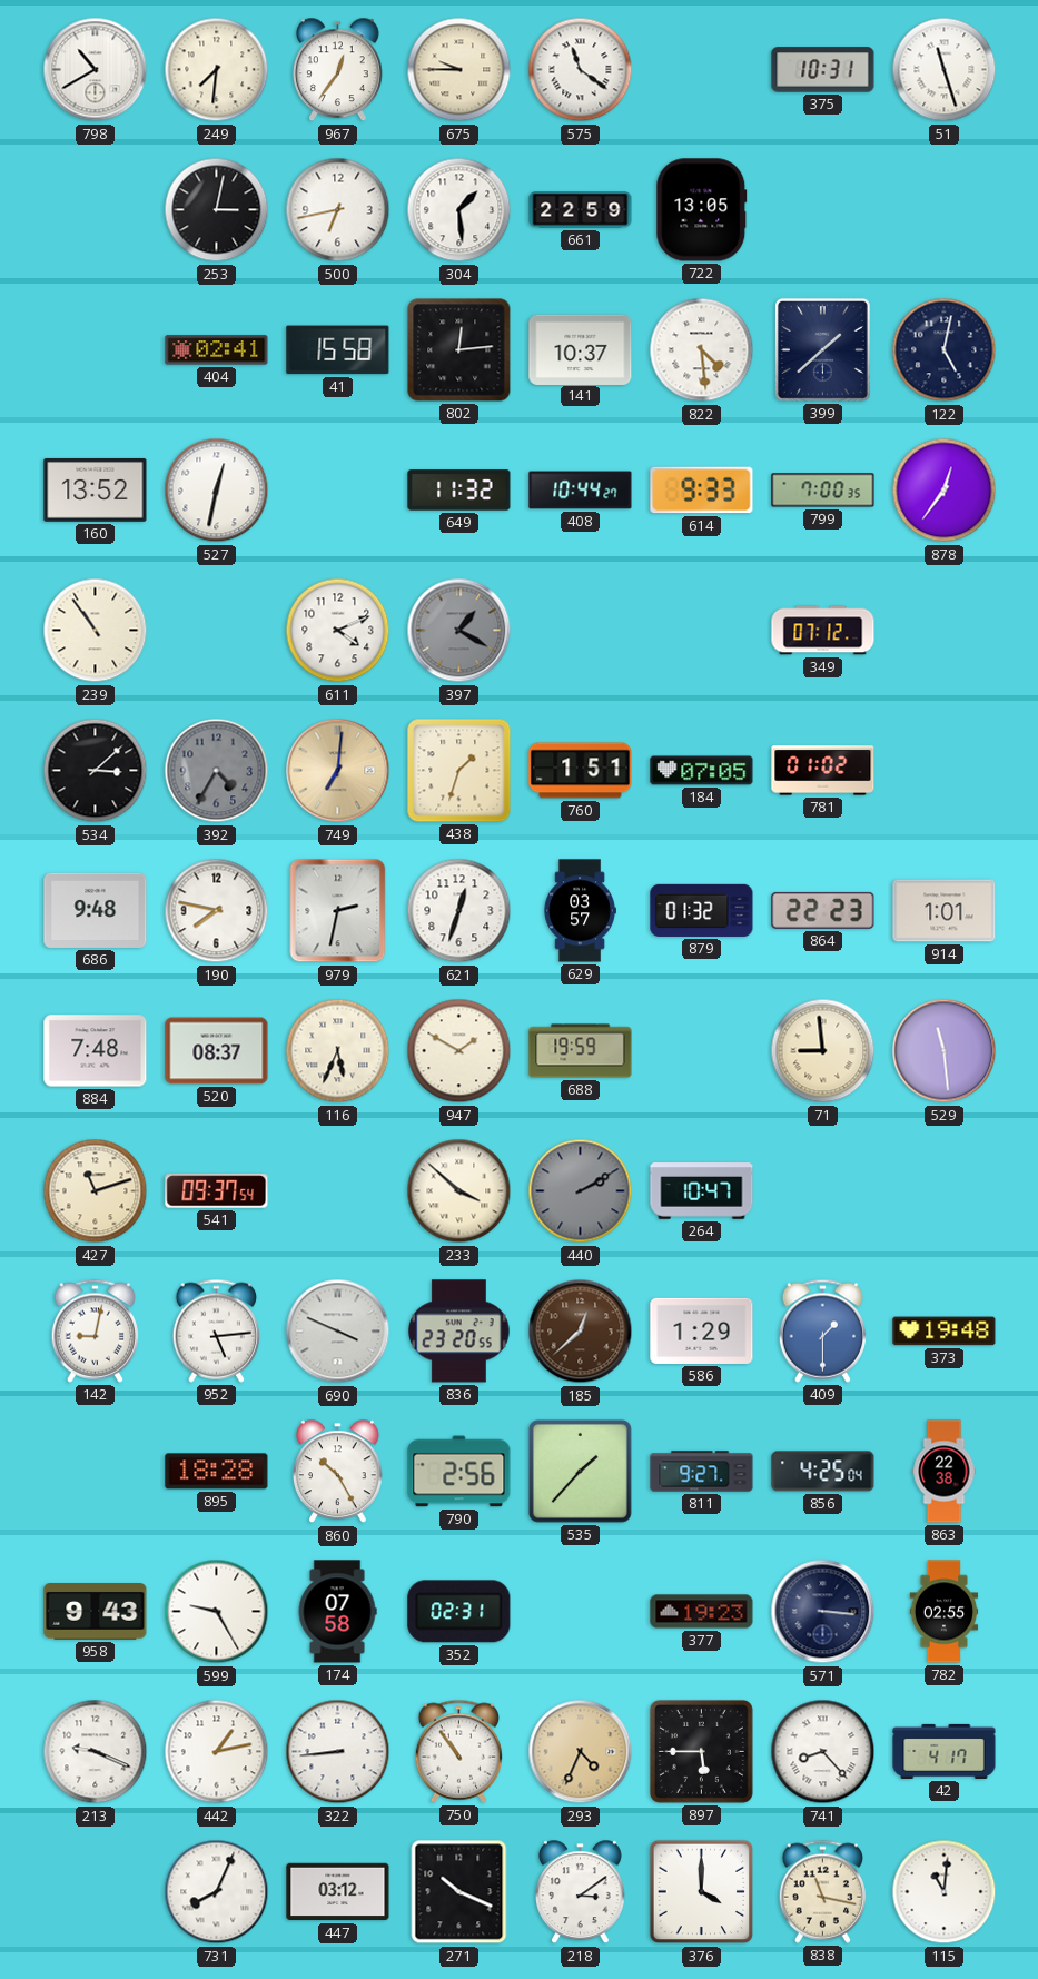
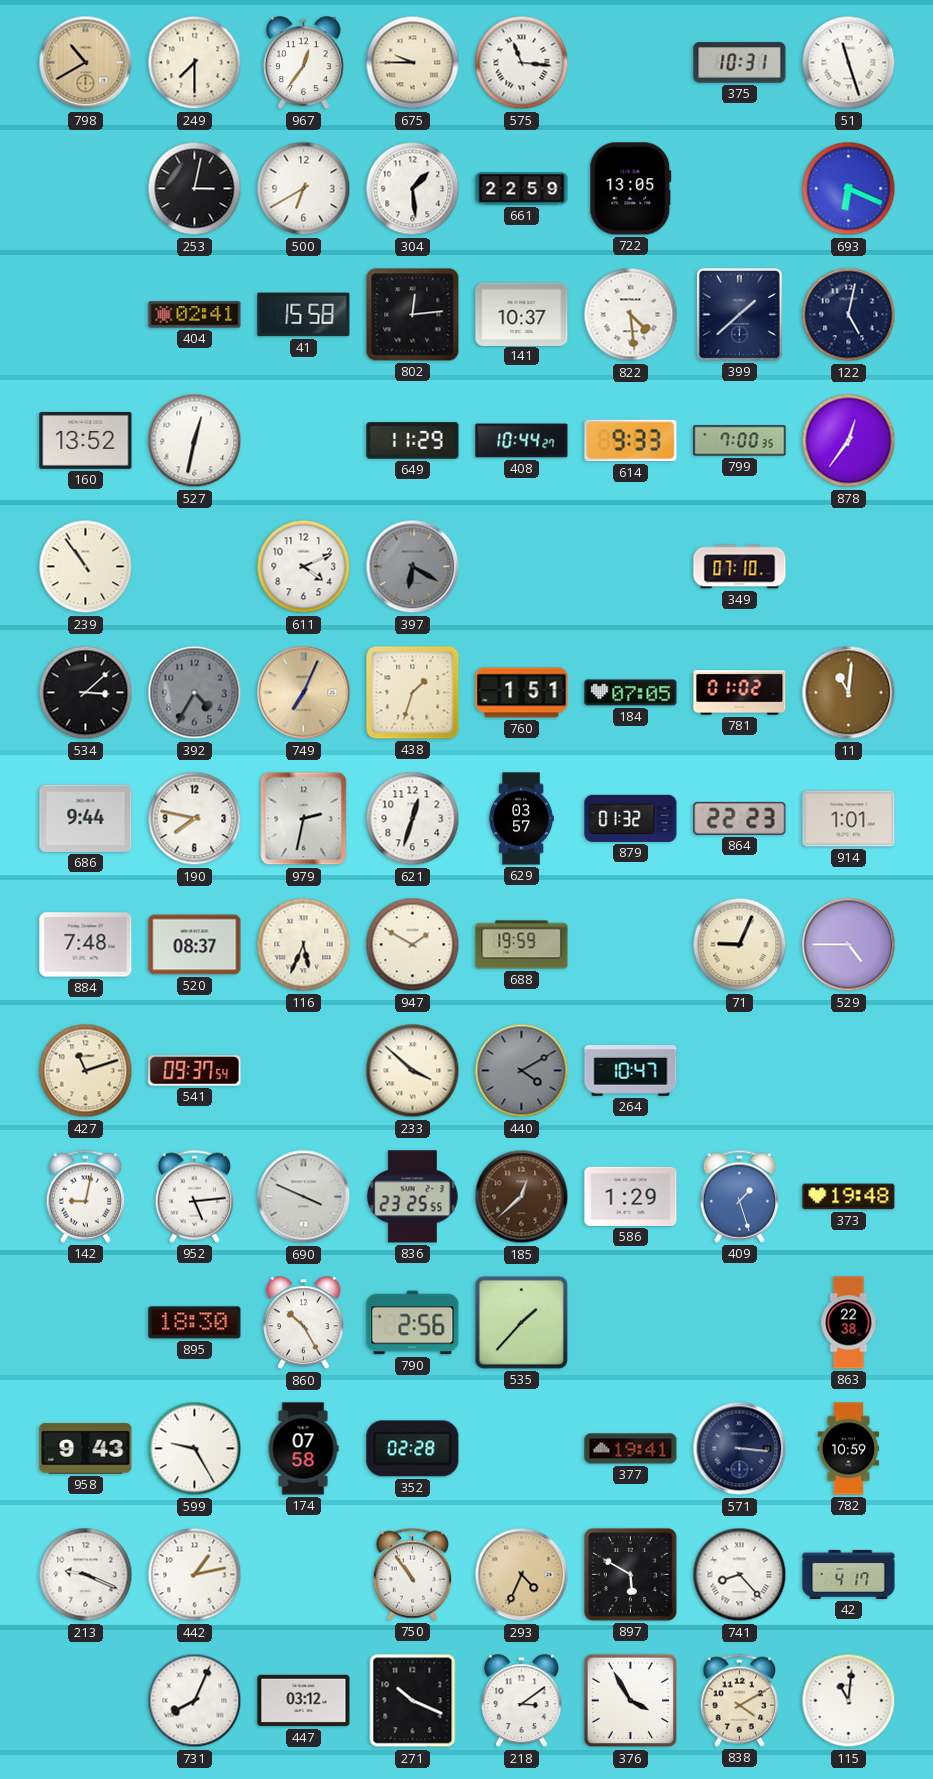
798 dial: white -> champagne
249: 7:31 -> 7:30
575: 11:21 -> 11:16
500: 6:43 -> 6:40
693: none -> 6:19
649: 11:32 -> 11:29
397: 1:20 -> 6:20
349: 07:12 -> 07:10
749: 7:01 -> 7:04
11: none -> 11:01
686: 9:48 -> 9:44
71: 8:59 -> 9:04
529: 11:29 -> 4:45
440: 2:10 -> 4:10
836: 23:20 -> 23:25
409: 1:30 -> 1:27
895: 18:28 -> 18:30
811: 9:27 -> none
856: 4:25 -> none
352: 02:31 -> 02:28
377: 19:23 -> 19:41
782: 02:55 -> 10:59
322: 8:44 -> none
897: 5:45 -> 5:50
376: 4:00 -> 3:55
838: 11:17 -> 4:10
